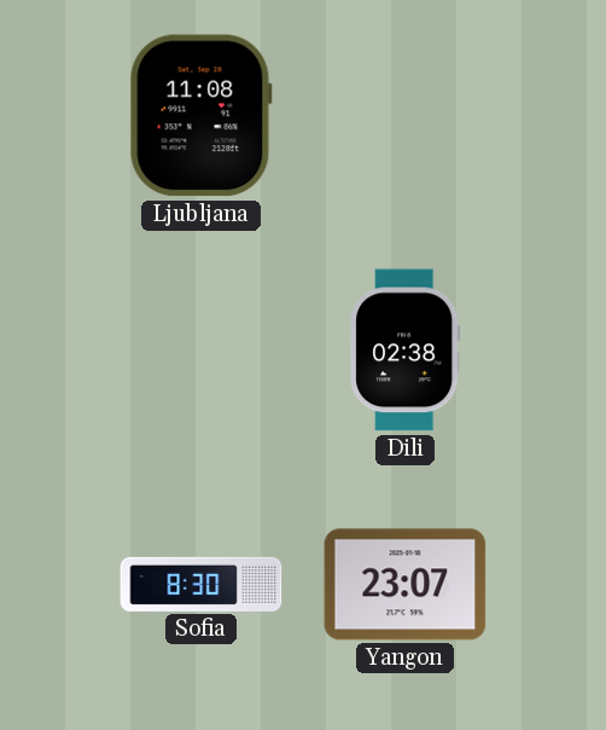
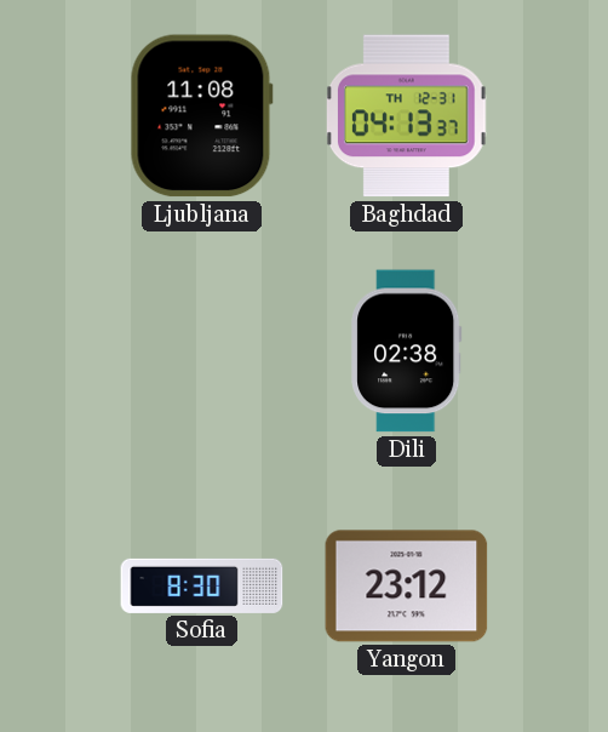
Baghdad: none -> 04:13
Yangon: 23:07 -> 23:12
